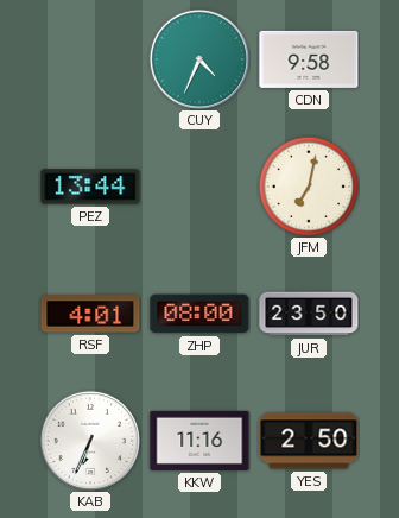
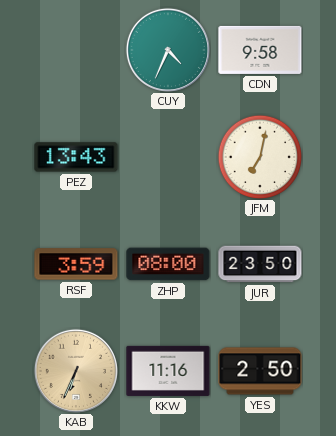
PEZ: 13:44 -> 13:43
RSF: 4:01 -> 3:59
KAB dial: white -> champagne
